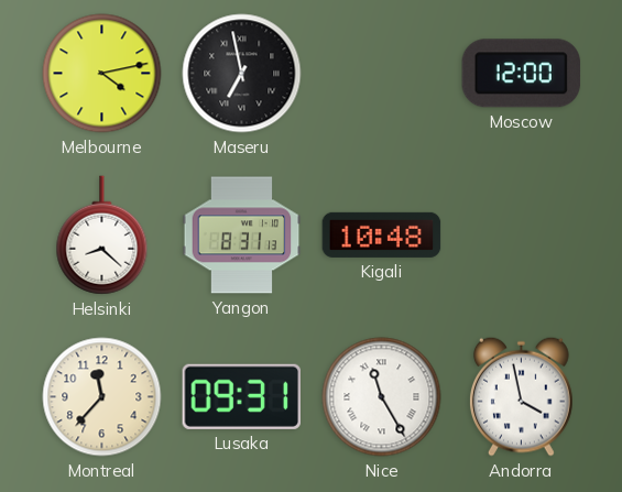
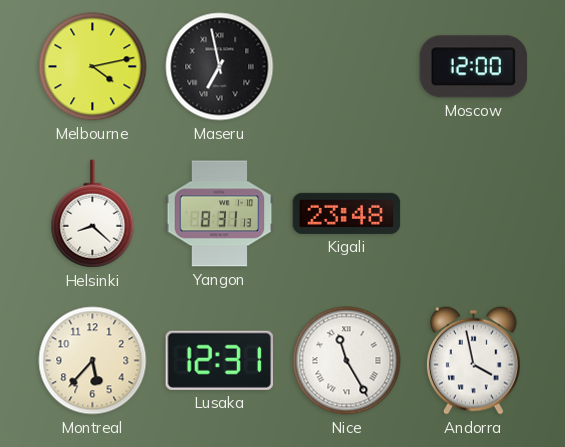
Kigali: 10:48 -> 23:48
Montreal: 11:37 -> 5:37
Lusaka: 09:31 -> 12:31
